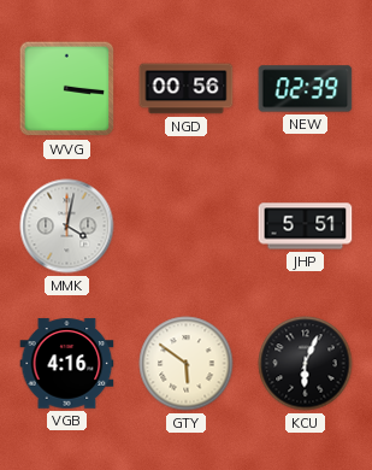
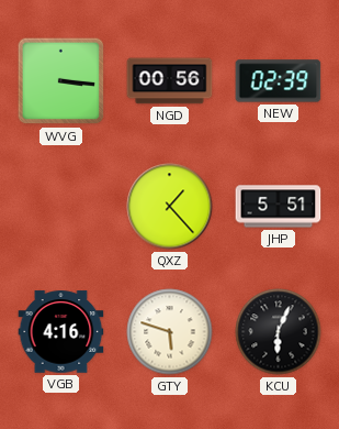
MMK: 4:02 -> none
QXZ: none -> 1:23
GTY: 5:51 -> 5:48
